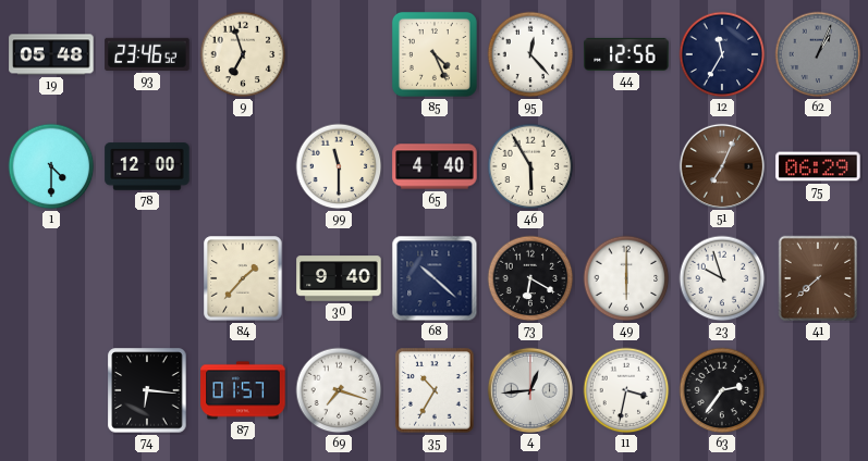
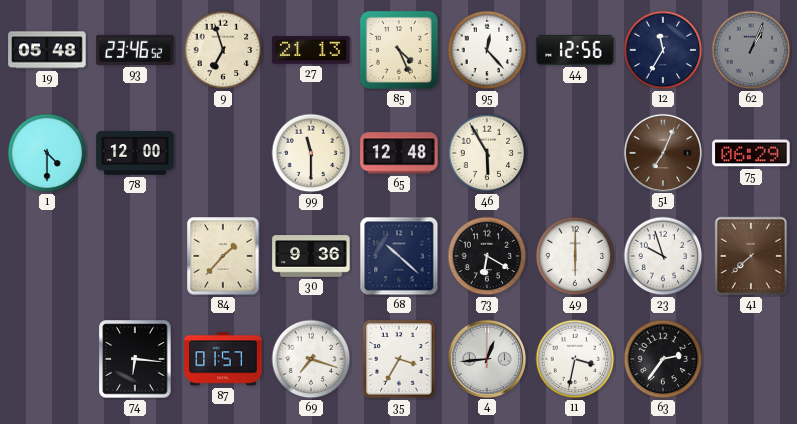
27: none -> 21:13
65: 4:40 -> 12:48
30: 9:40 -> 9:36
35: 10:35 -> 3:35
